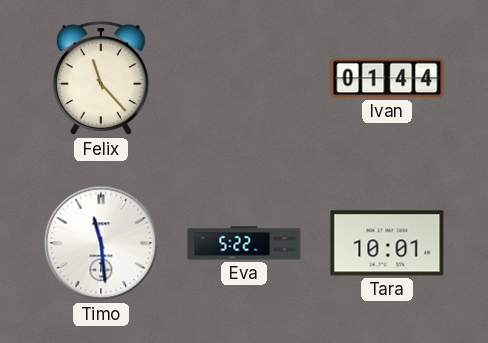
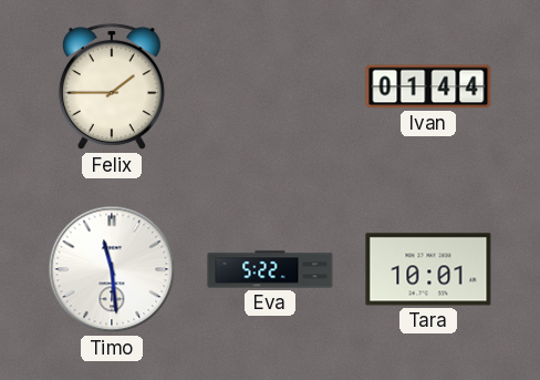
Felix: 11:23 -> 1:45
